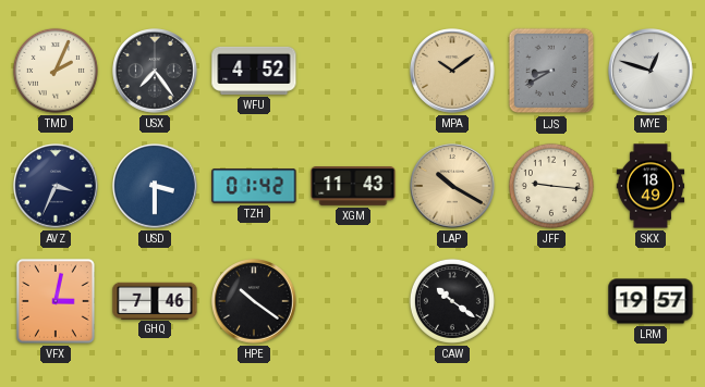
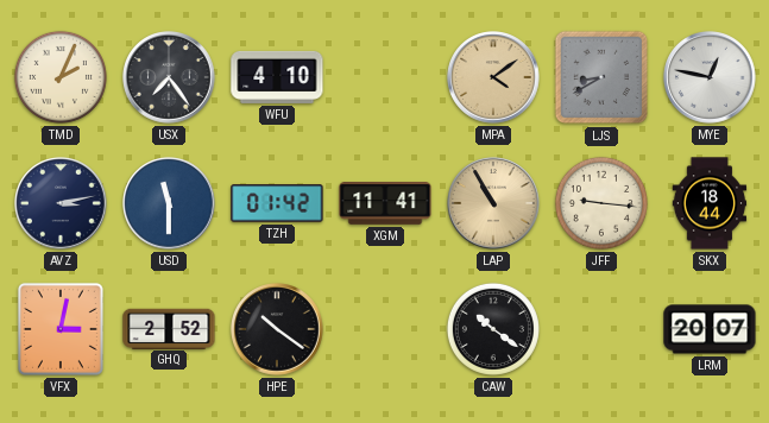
WFU: 4:52 -> 4:10
MPA: 10:09 -> 4:09
MYE: 12:48 -> 12:47
AVZ: 3:34 -> 3:13
USD: 3:30 -> 11:30
XGM: 11:43 -> 11:41
LAP: 10:20 -> 10:55
SKX: 18:49 -> 18:44
GHQ: 7:46 -> 2:52
LRM: 19:57 -> 20:07
